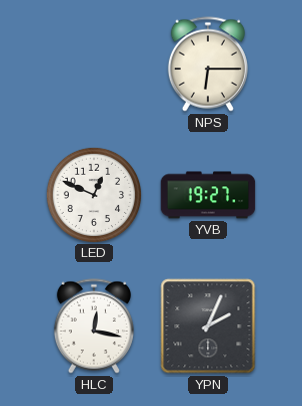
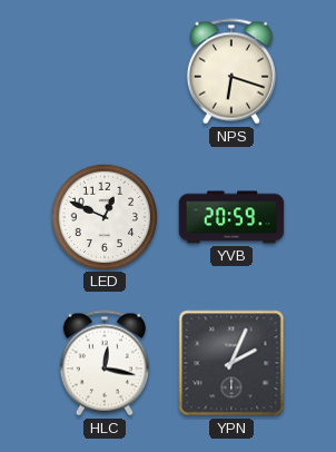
NPS: 6:15 -> 6:18
YVB: 19:27 -> 20:59
